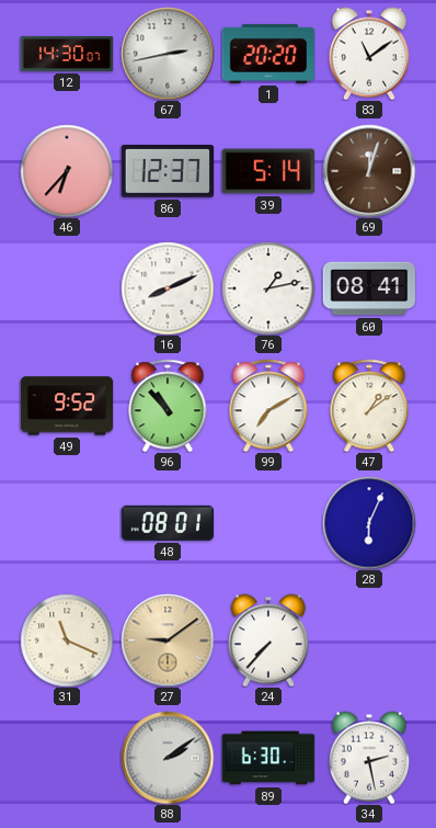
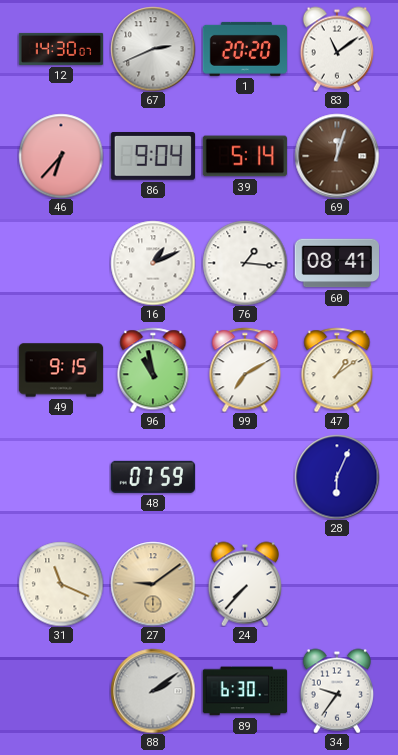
67: 2:43 -> 2:41
86: 12:37 -> 9:04
16: 8:11 -> 1:11
76: 1:13 -> 1:16
49: 9:52 -> 9:15
96: 10:53 -> 10:58
48: 08:01 -> 07:59
34: 2:28 -> 9:36
